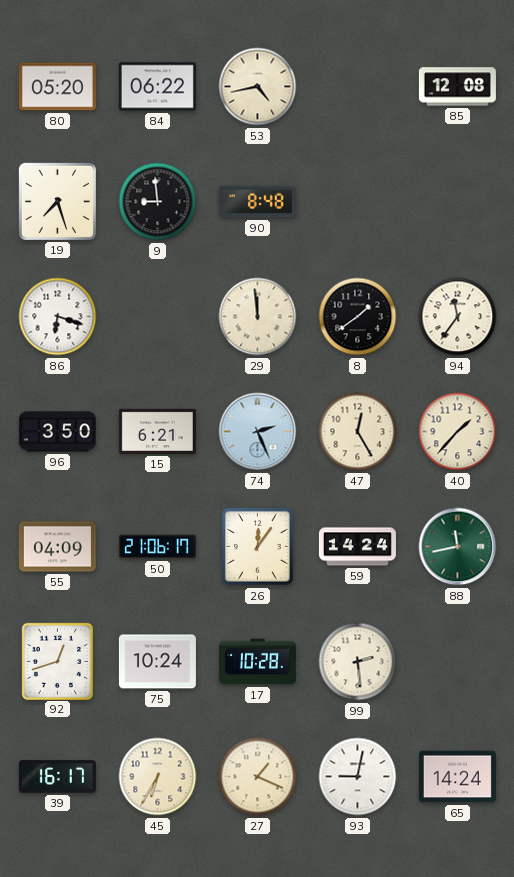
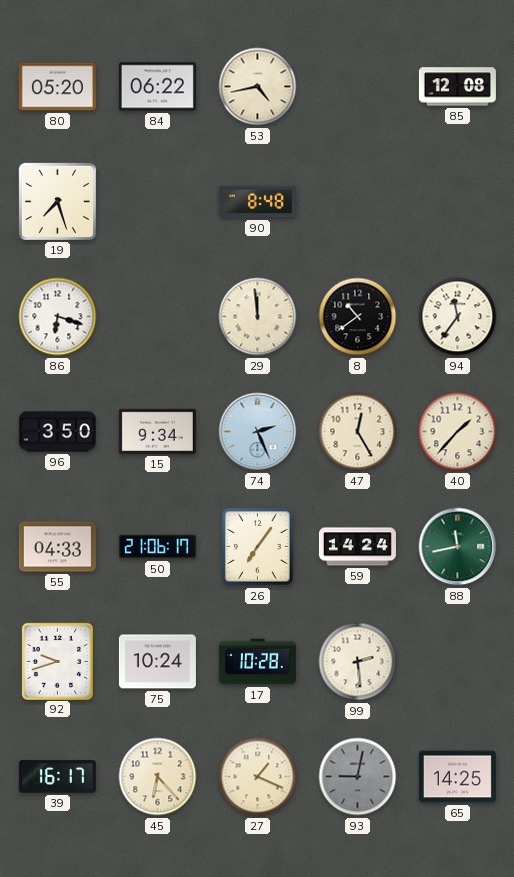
9: 8:59 -> none
8: 1:39 -> 10:39
15: 6:21 -> 9:34
55: 04:09 -> 04:33
26: 12:06 -> 7:06
92: 12:42 -> 9:42
45: 6:35 -> 6:23
93 dial: white -> grey
65: 14:24 -> 14:25
